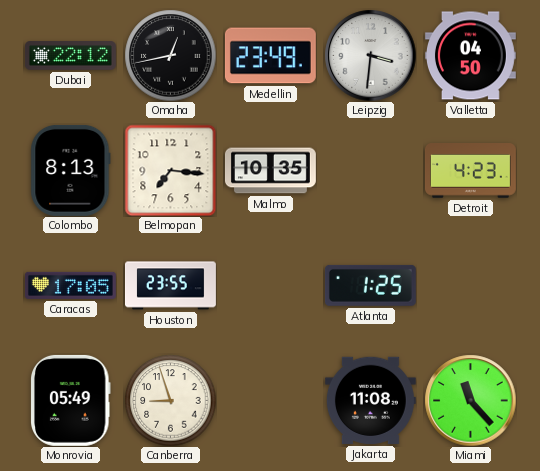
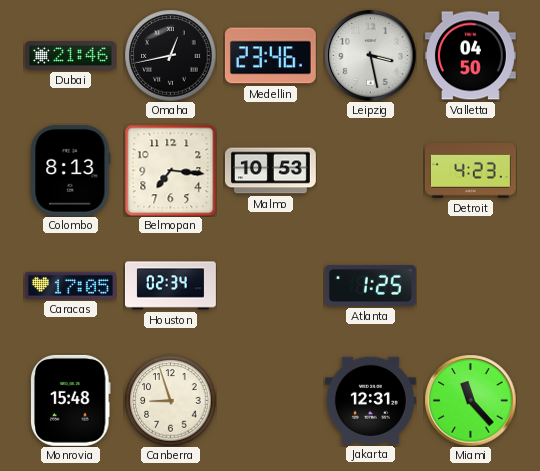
Dubai: 22:12 -> 21:46
Medellin: 23:49 -> 23:46
Leipzig: 3:31 -> 3:28
Malmo: 10:35 -> 10:53
Houston: 23:55 -> 02:34
Monrovia: 05:49 -> 15:48
Jakarta: 11:08 -> 12:31
